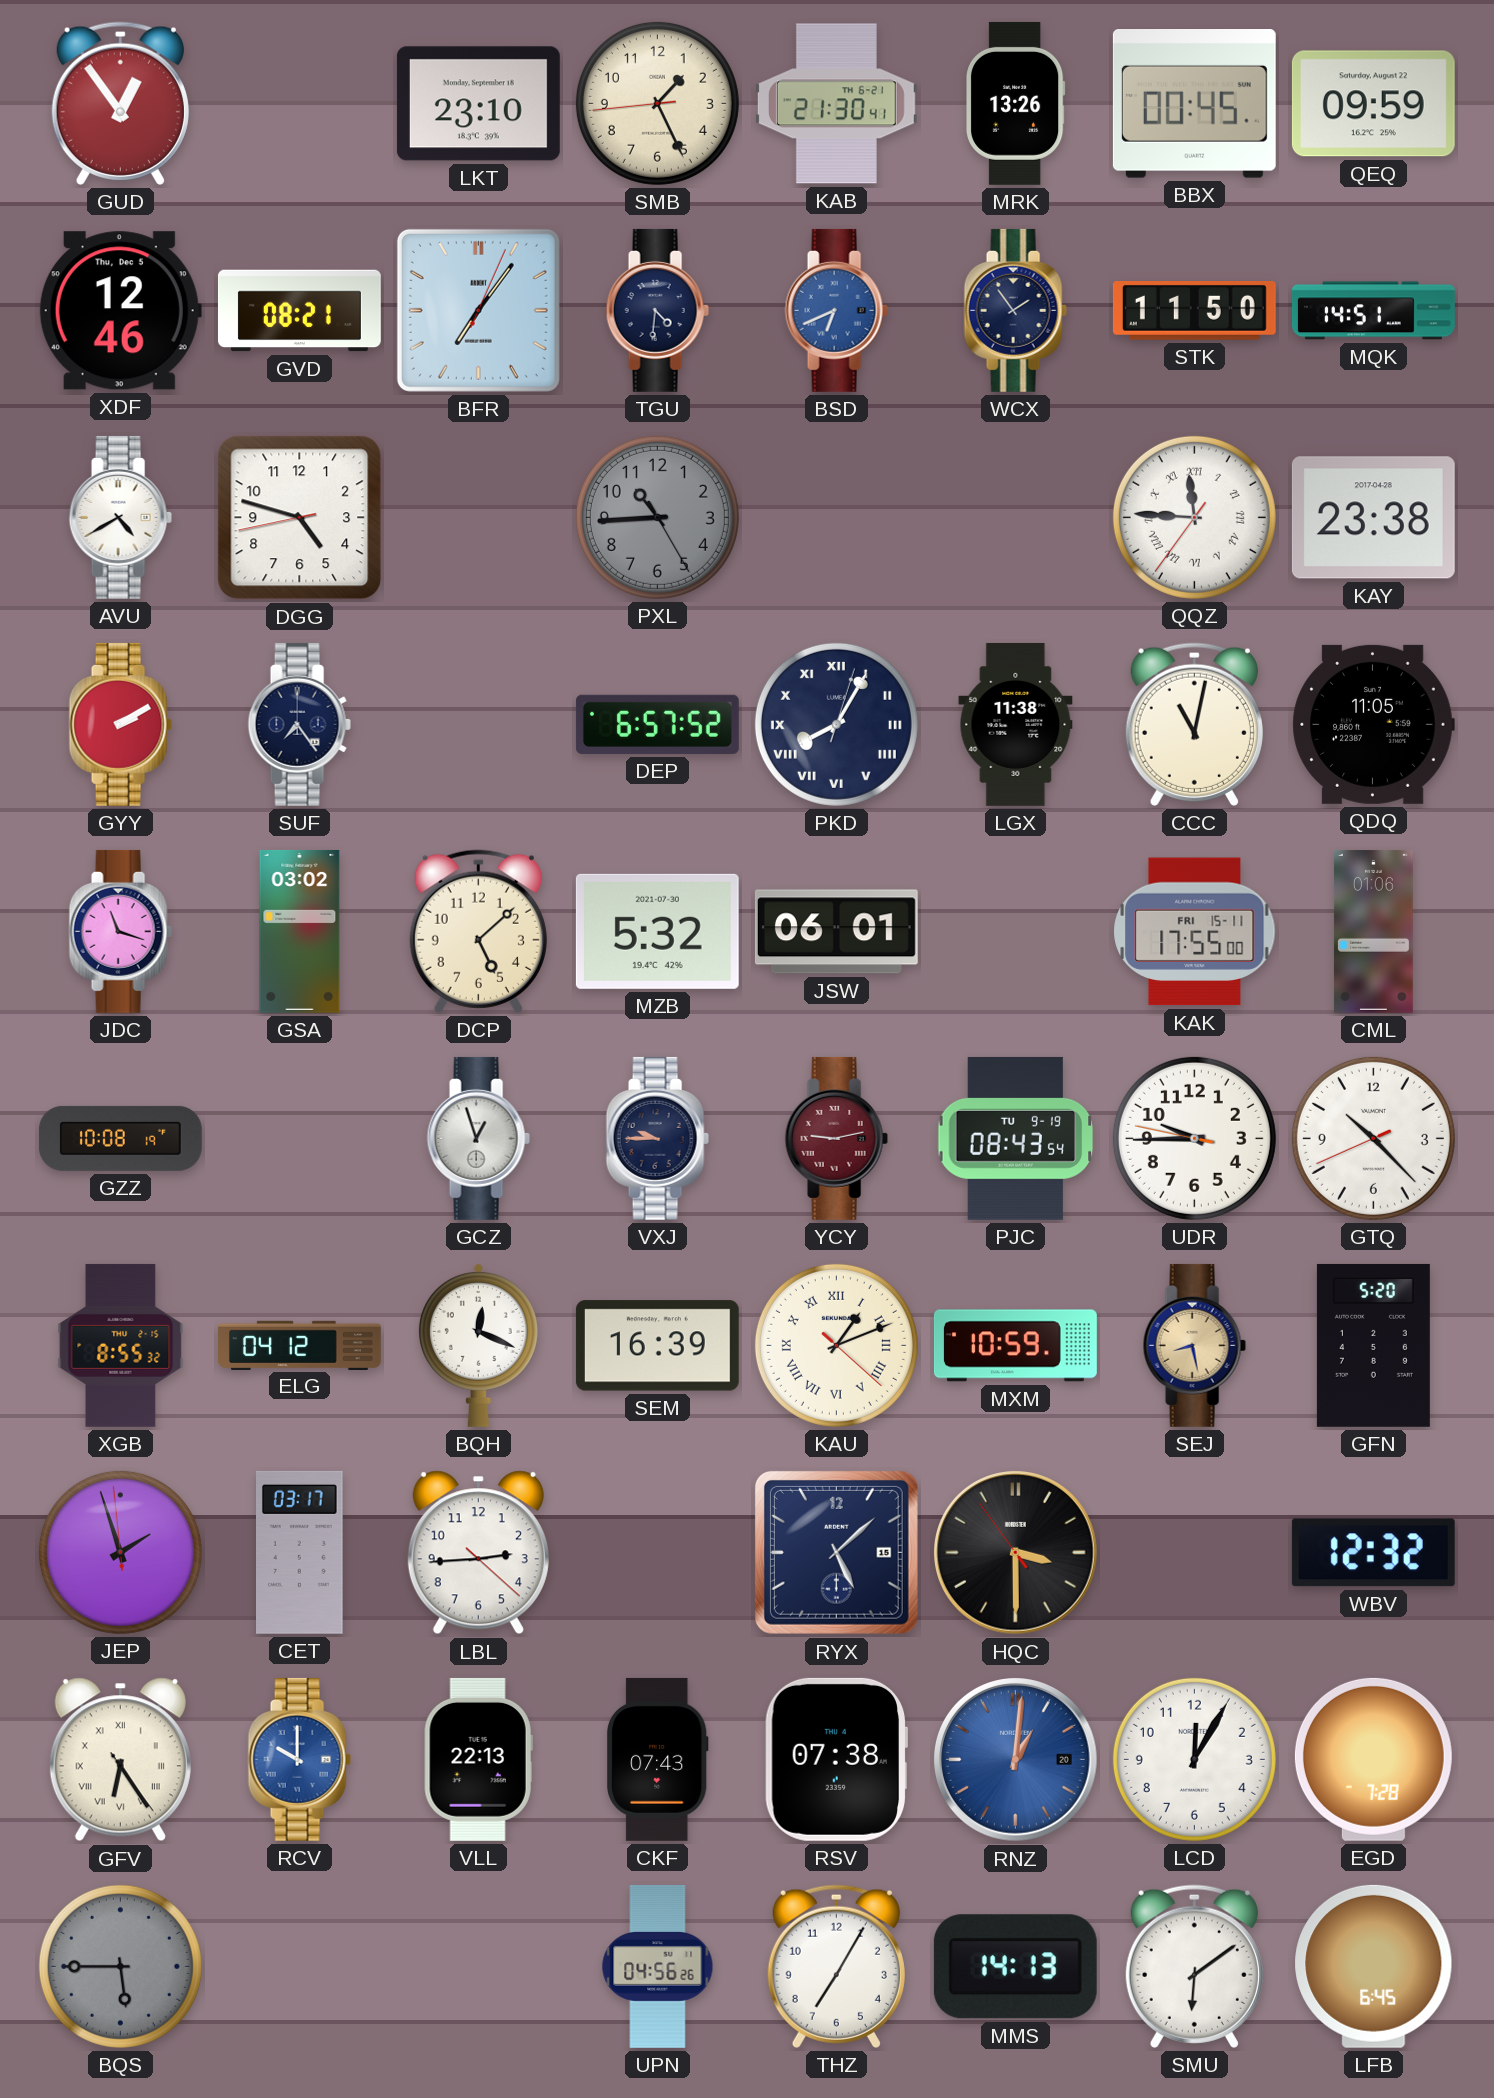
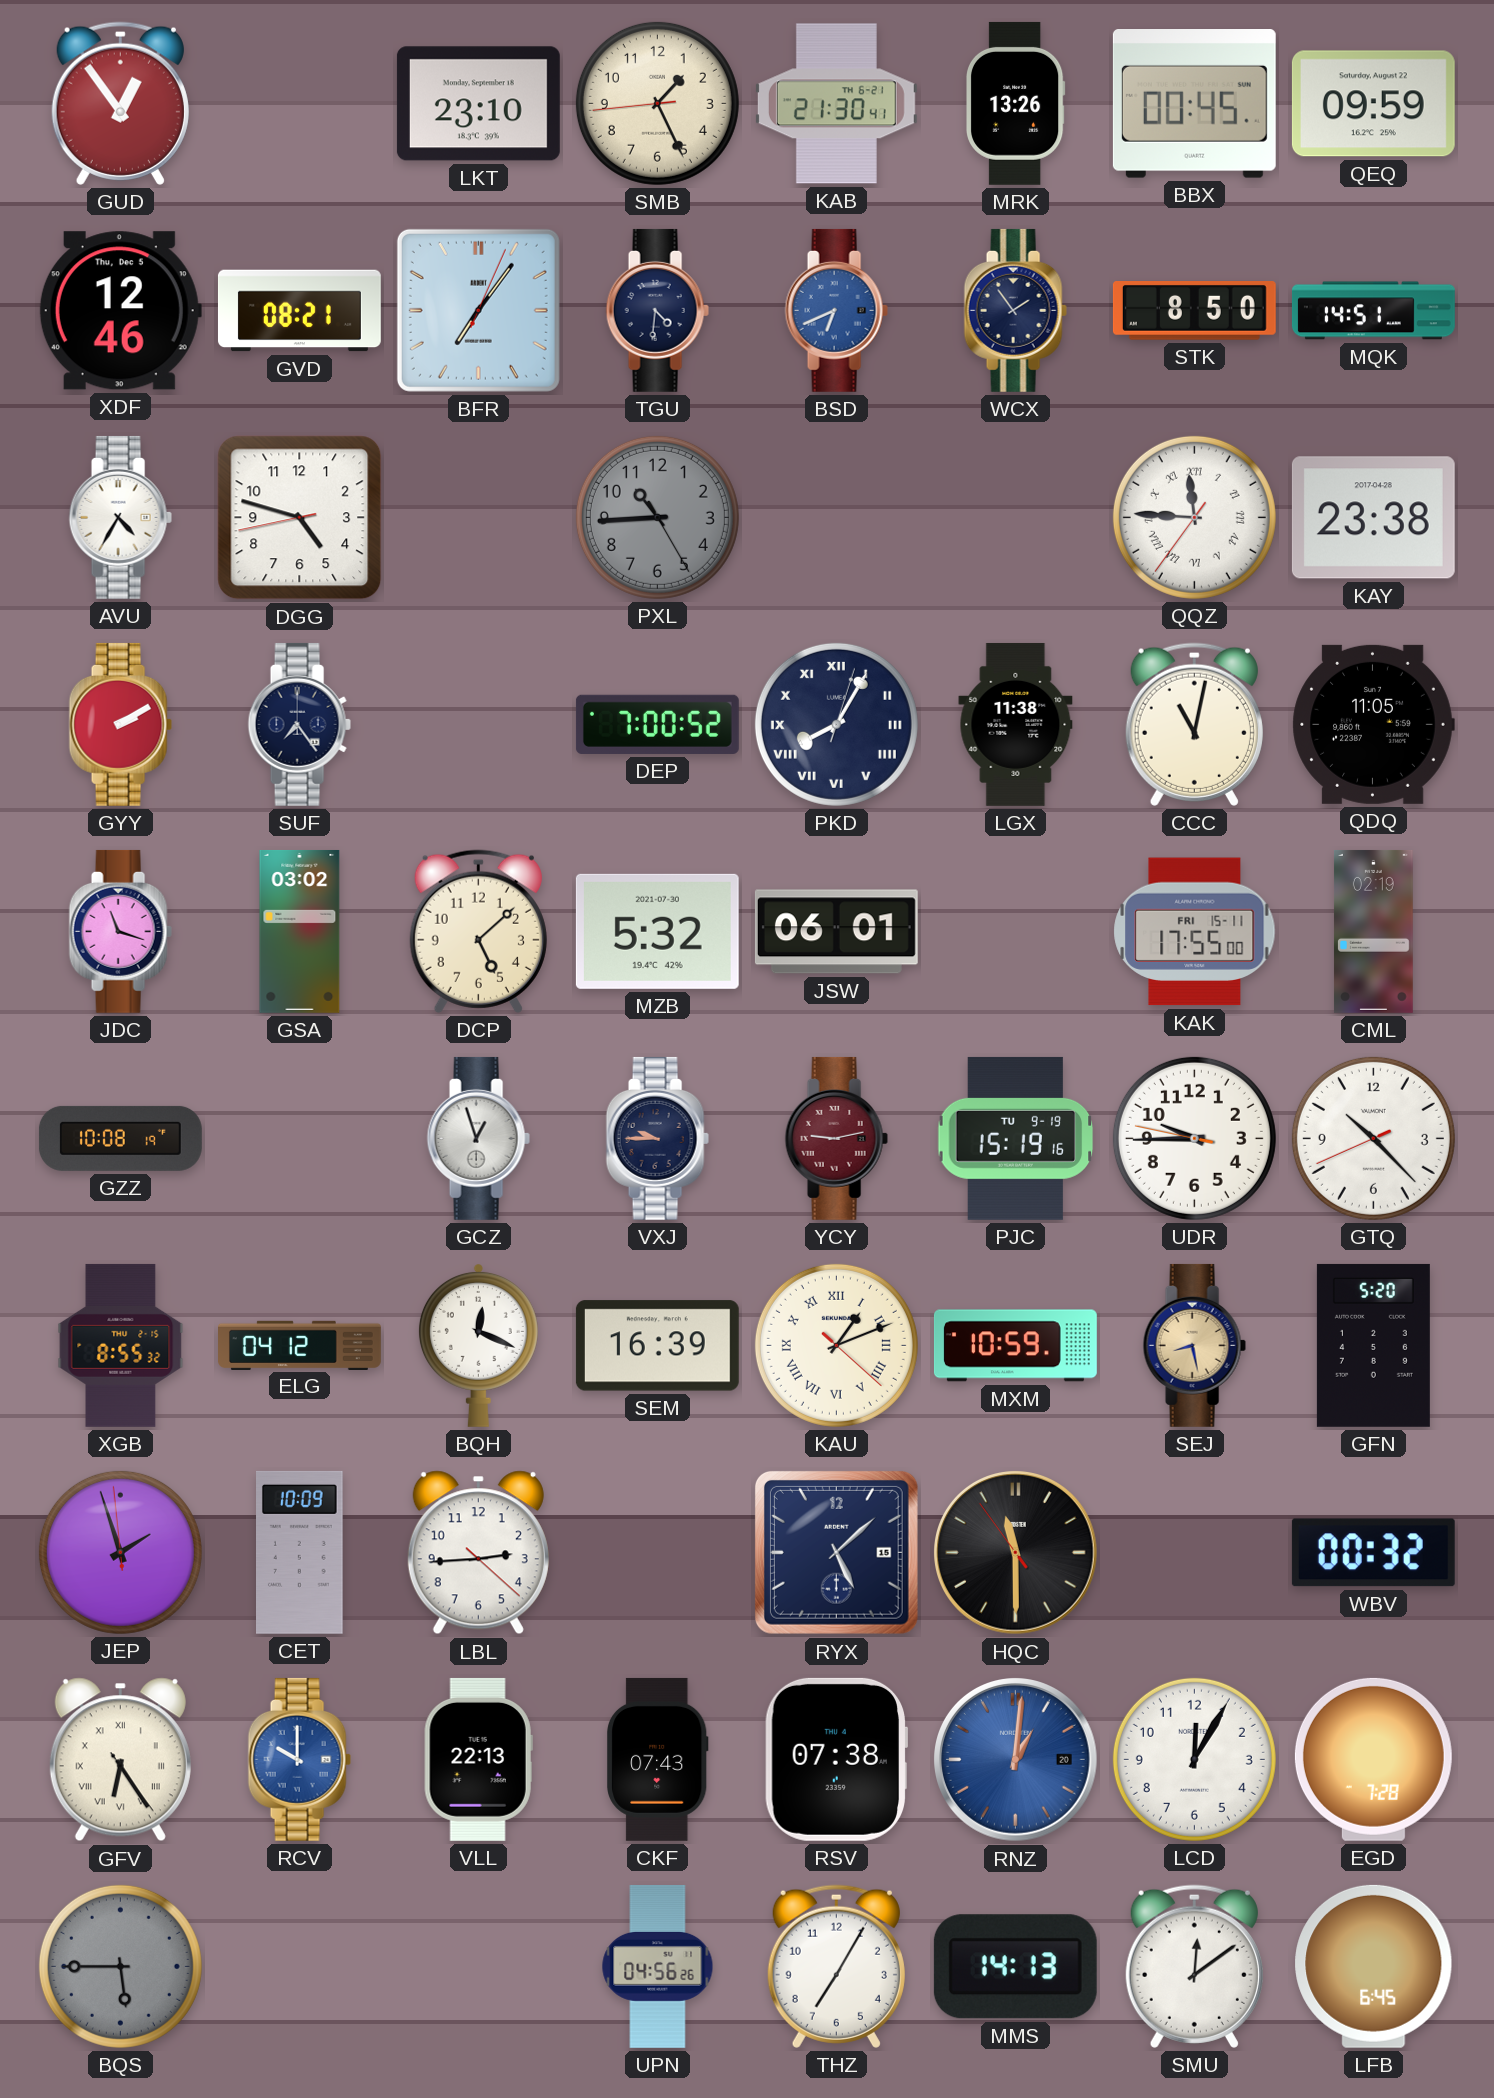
STK: 11:50 -> 8:50
AVU: 4:40 -> 4:35
DEP: 6:57 -> 7:00
CML: 01:06 -> 02:19
PJC: 08:43 -> 15:19
CET: 03:17 -> 10:09
HQC: 3:29 -> 11:29
WBV: 12:32 -> 00:32
SMU: 6:09 -> 12:09
